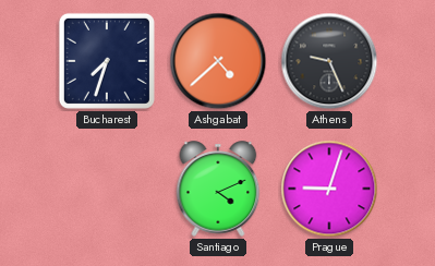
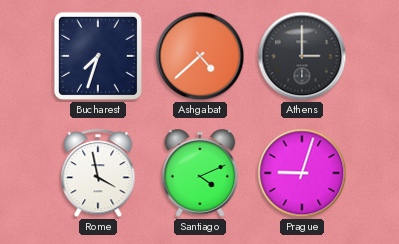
Athens: 9:26 -> 3:00
Rome: none -> 3:58
